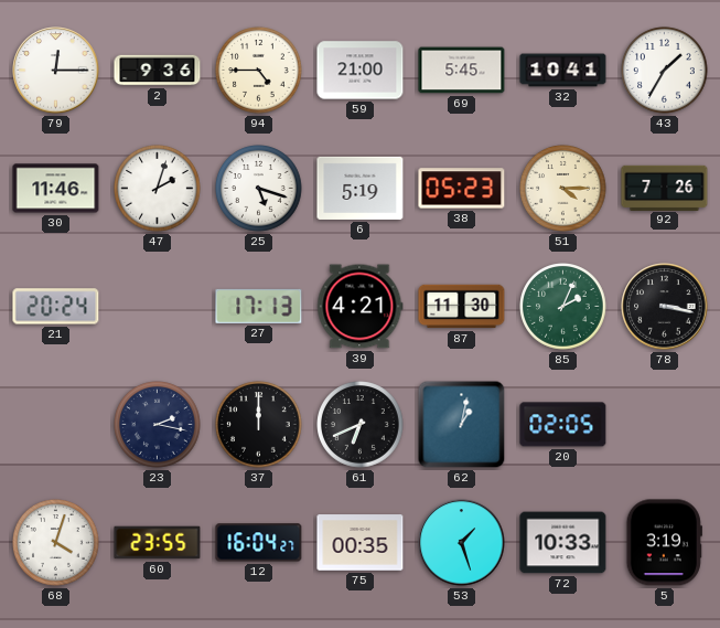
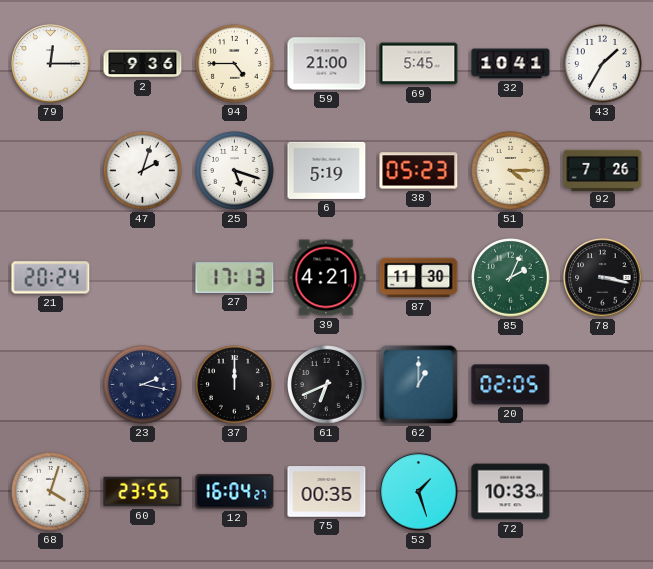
30: 11:46 -> none
62: 1:02 -> 1:00
5: 3:19 -> none
